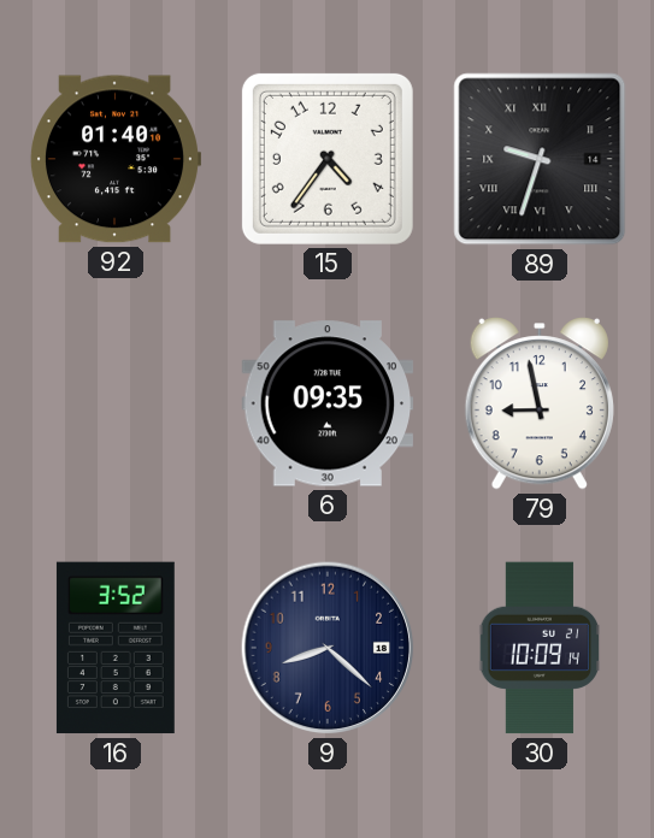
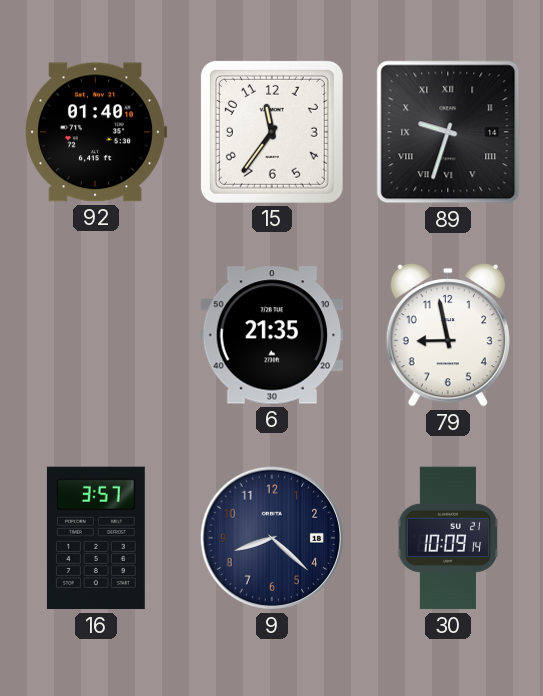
15: 4:36 -> 11:36
6: 09:35 -> 21:35
16: 3:52 -> 3:57
